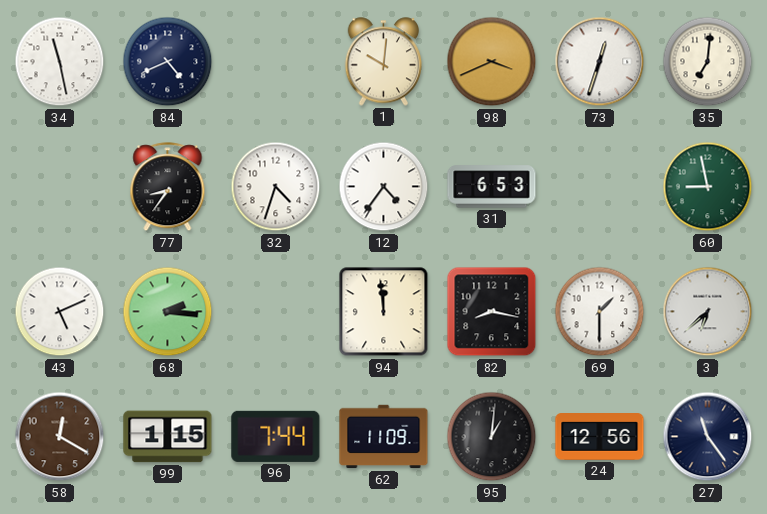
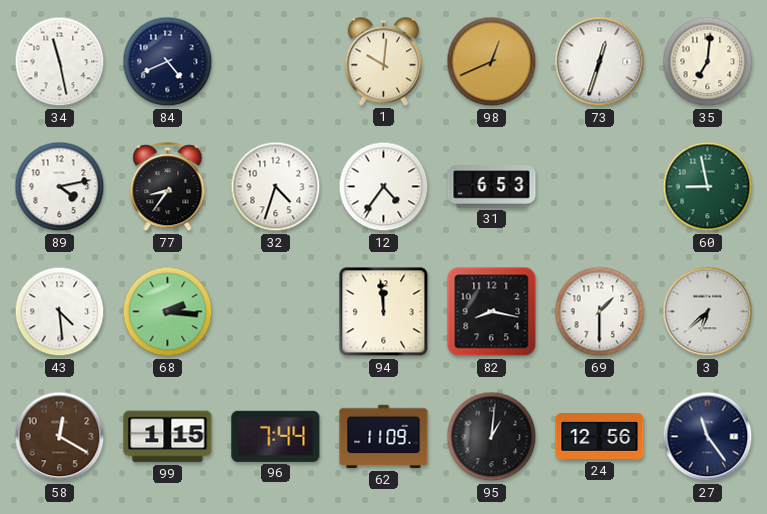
98: 3:41 -> 12:41
89: none -> 4:13
43: 5:11 -> 4:29
